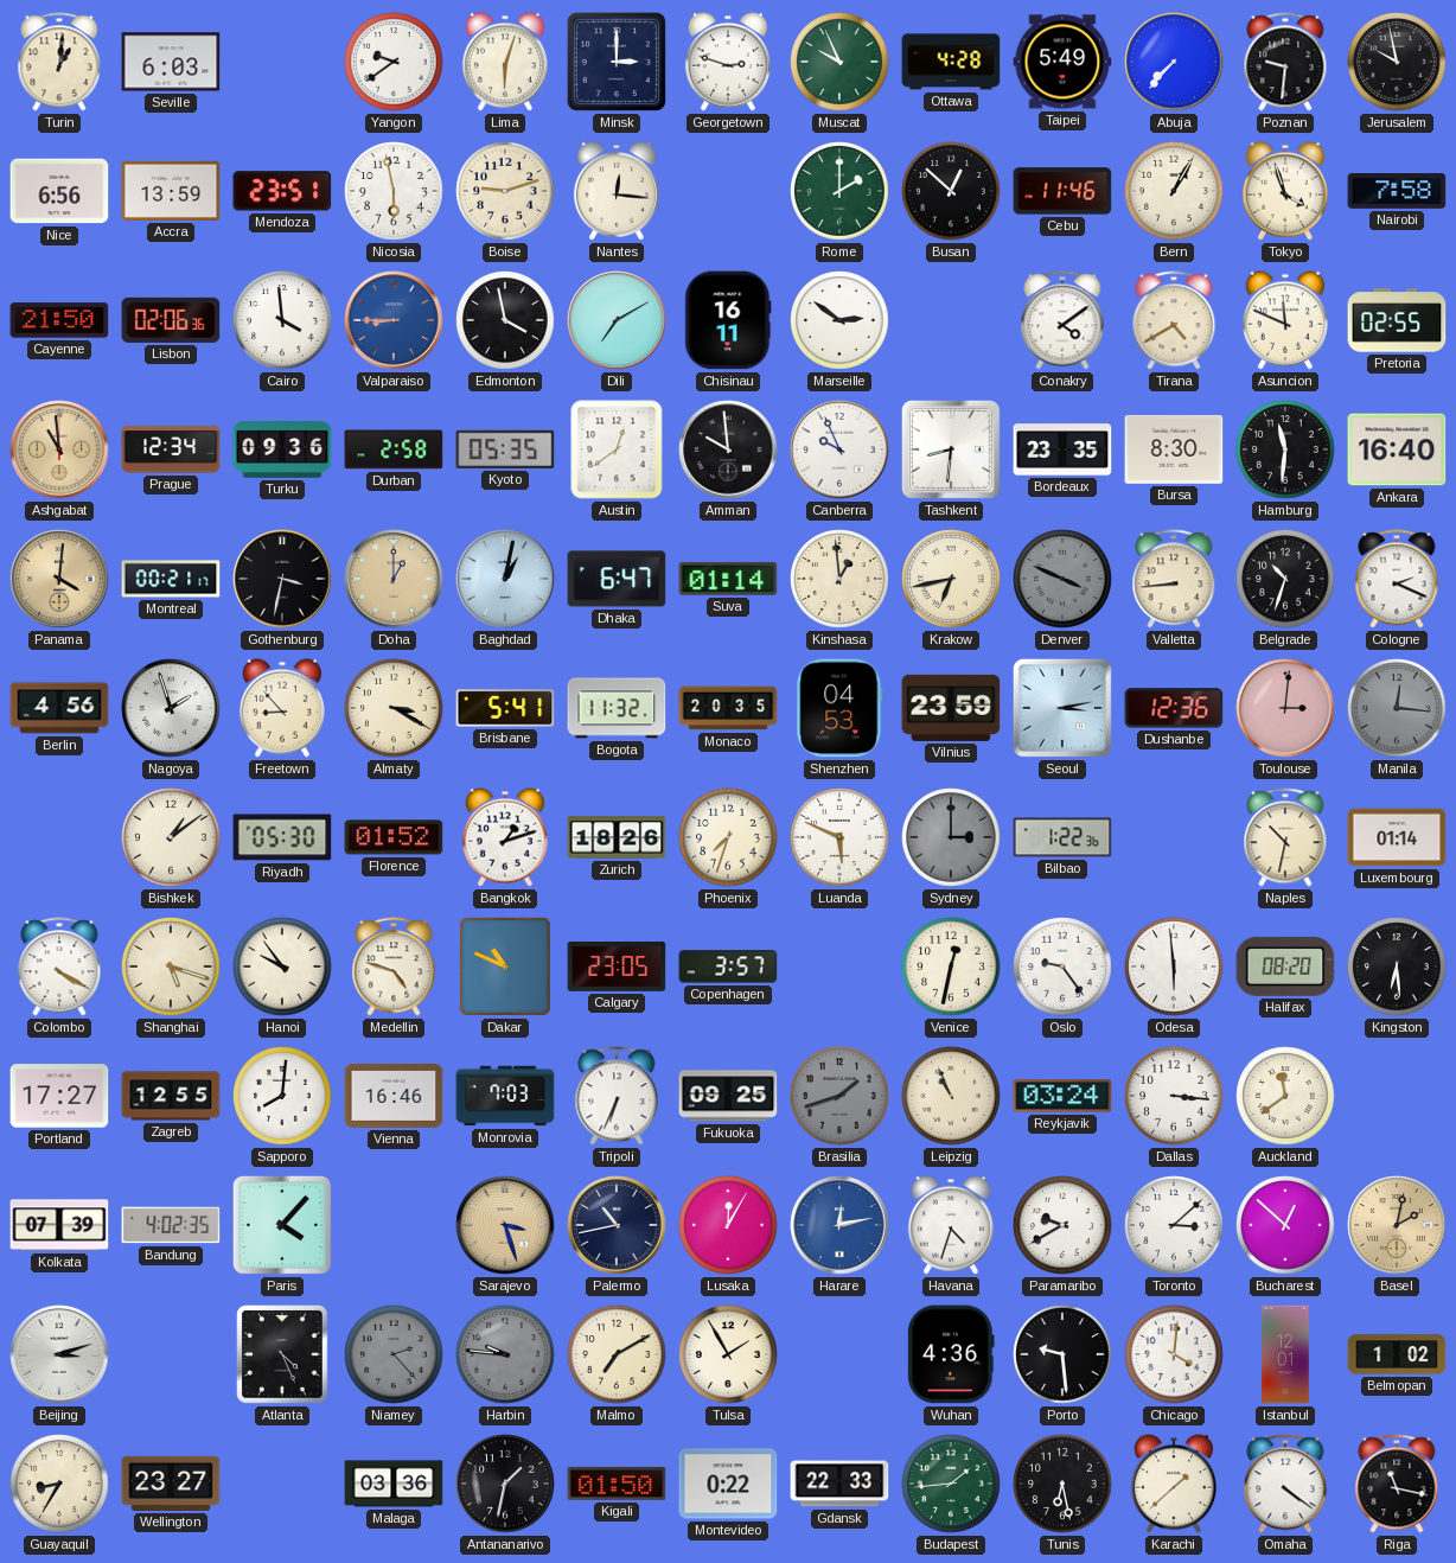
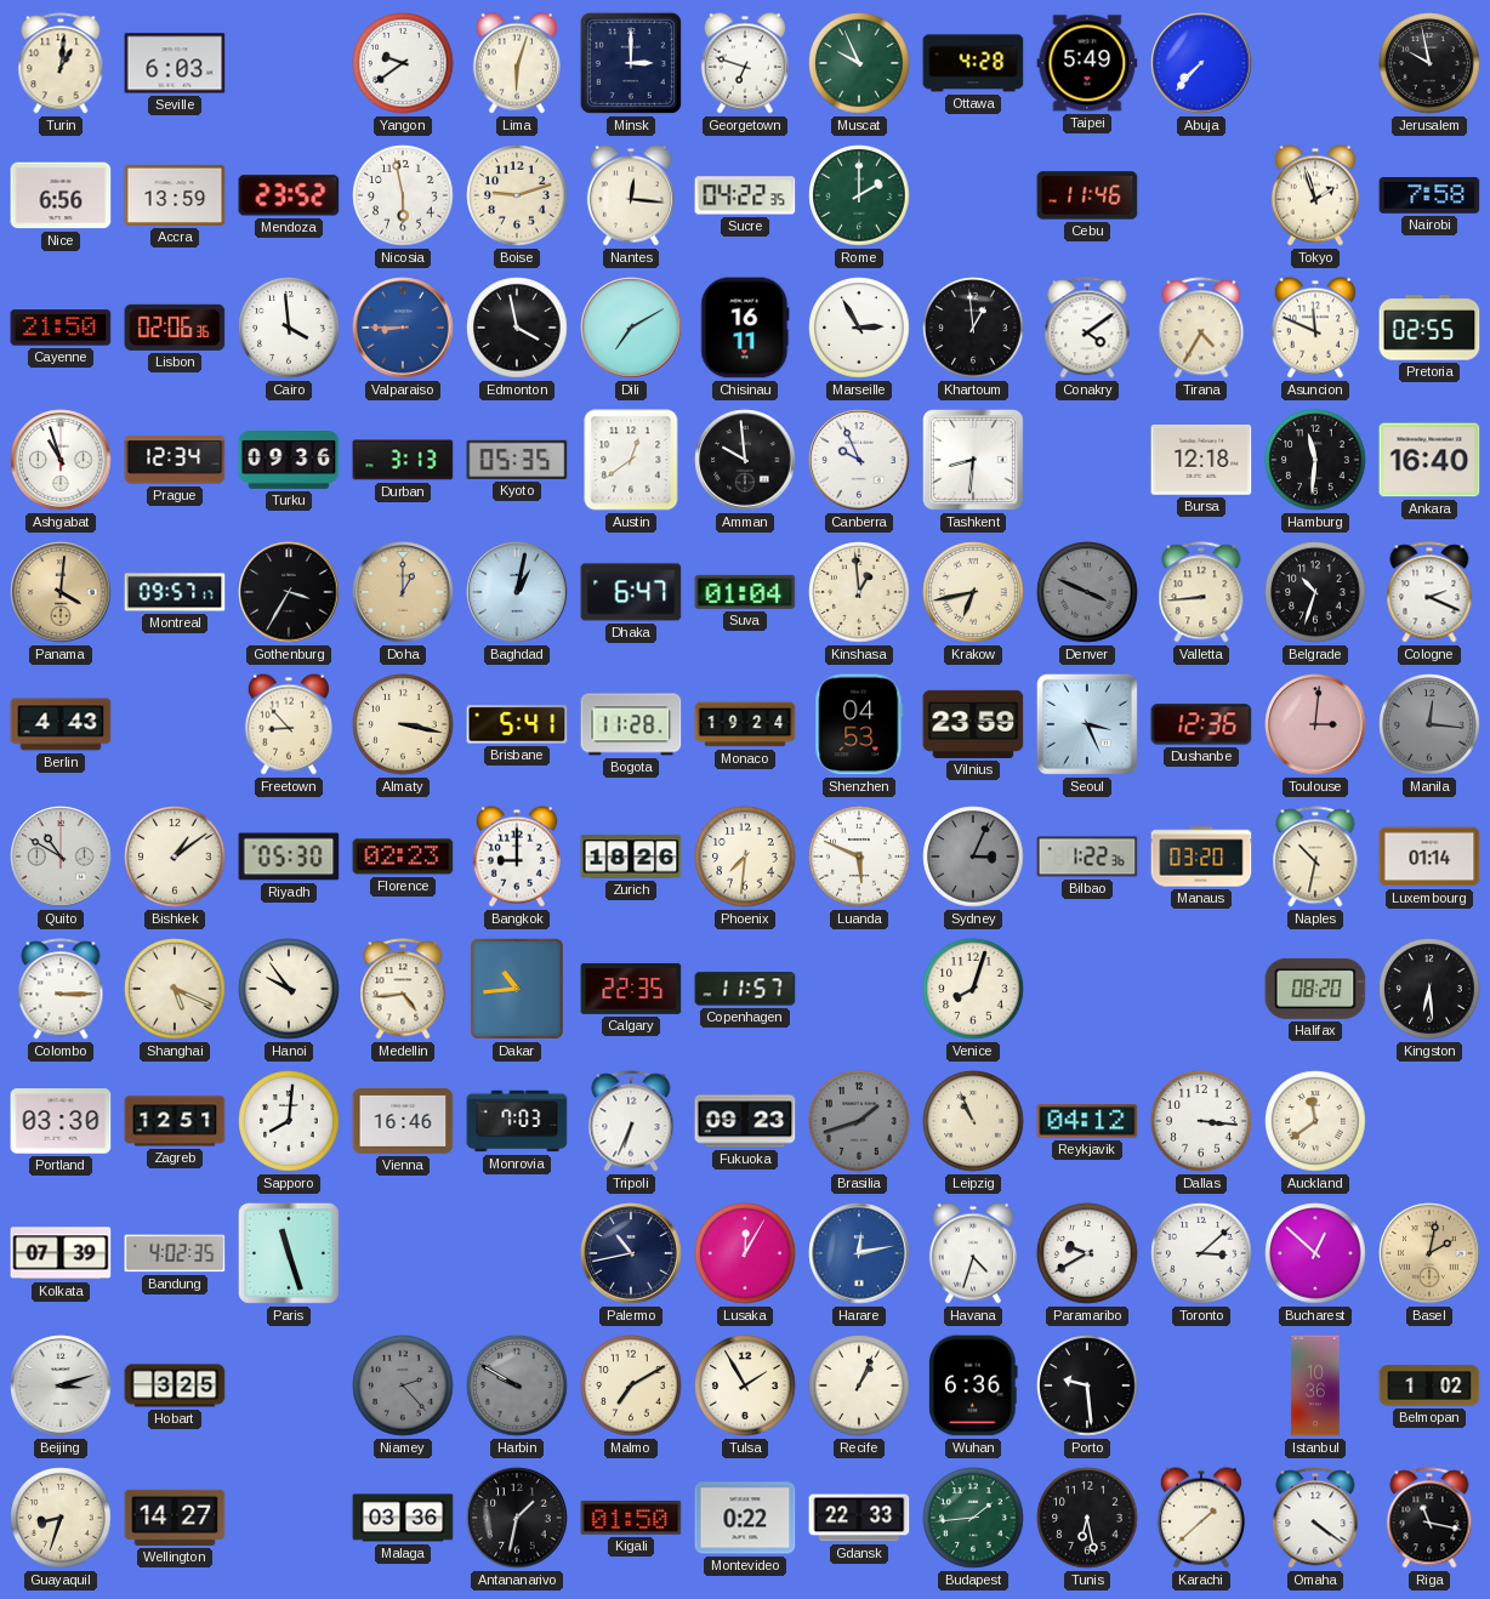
Georgetown: 2:48 -> 6:48
Poznan: 9:31 -> none
Mendoza: 23:51 -> 23:52
Sucre: none -> 04:22
Busan: 12:52 -> none
Bern: 1:05 -> none
Tokyo: 3:57 -> 1:57
Marseille: 2:51 -> 2:55
Khartoum: none -> 12:59
Tirana: 4:40 -> 4:35
Ashgabat: 10:59 -> 10:57
Ashgabat dial: champagne -> white
Durban: 2:58 -> 3:13
Bordeaux: 23:35 -> none
Bursa: 8:30 -> 12:18
Montreal: 00:21 -> 09:57
Gothenburg: 3:32 -> 3:35
Suva: 01:14 -> 01:04
Berlin: 4:56 -> 4:43
Nagoya: 1:57 -> none
Almaty: 3:20 -> 3:17
Bogota: 11:32 -> 11:28
Monaco: 20:35 -> 19:24
Seoul: 3:13 -> 3:26
Quito: none -> 10:50
Florence: 01:52 -> 02:23
Bangkok: 1:12 -> 9:00
Phoenix: 7:33 -> 7:31
Sydney: 3:00 -> 3:04
Manaus: none -> 03:20
Colombo: 4:20 -> 3:15
Shanghai: 5:18 -> 5:19
Medellin: 4:48 -> 4:44
Dakar: 10:49 -> 10:44
Calgary: 23:05 -> 22:35
Copenhagen: 3:57 -> 11:57
Venice: 12:32 -> 8:03
Oslo: 9:24 -> none
Odesa: 5:59 -> none
Portland: 17:27 -> 03:30
Zagreb: 12:55 -> 12:51
Fukuoka: 09:25 -> 09:23
Reykjavik: 03:24 -> 04:12
Paris: 4:07 -> 11:27
Sarajevo: 3:27 -> none
Hobart: none -> 3:25
Atlanta: 4:26 -> none
Harbin: 9:46 -> 9:50
Recife: none -> 1:04
Wuhan: 4:36 -> 6:36
Chicago: 4:01 -> none
Istanbul: 12:01 -> 10:36
Guayaquil: 8:35 -> 8:33
Wellington: 23:27 -> 14:27
